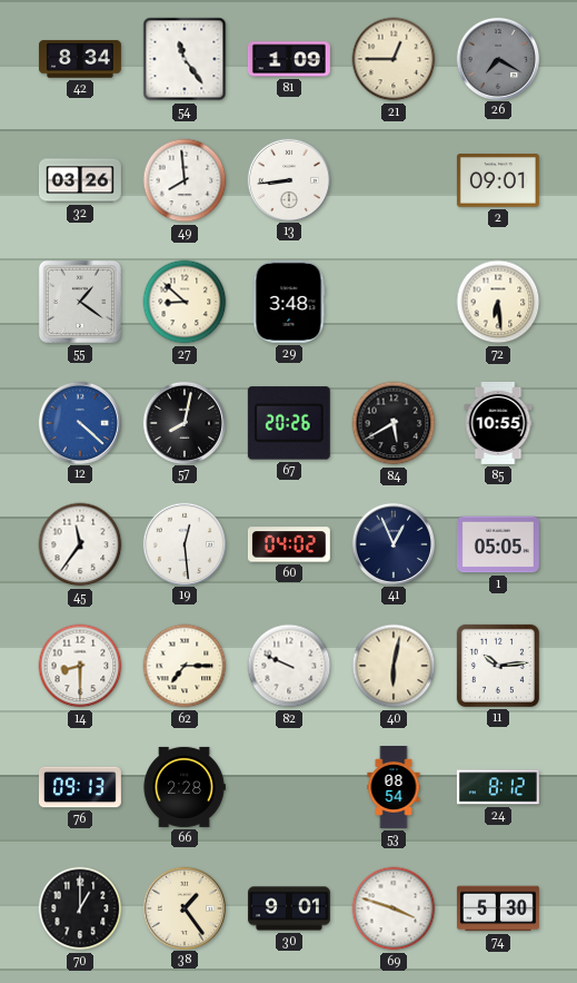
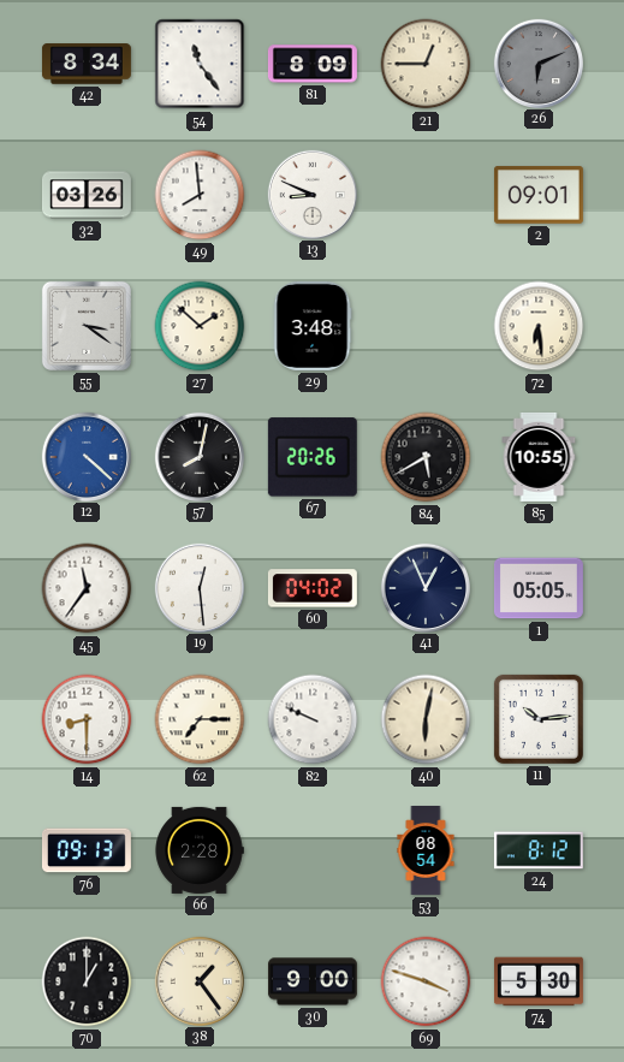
81: 1:09 -> 8:09
26: 7:20 -> 6:11
13: 8:44 -> 8:49
55: 1:21 -> 3:21
27: 8:52 -> 1:52
30: 9:01 -> 9:00
